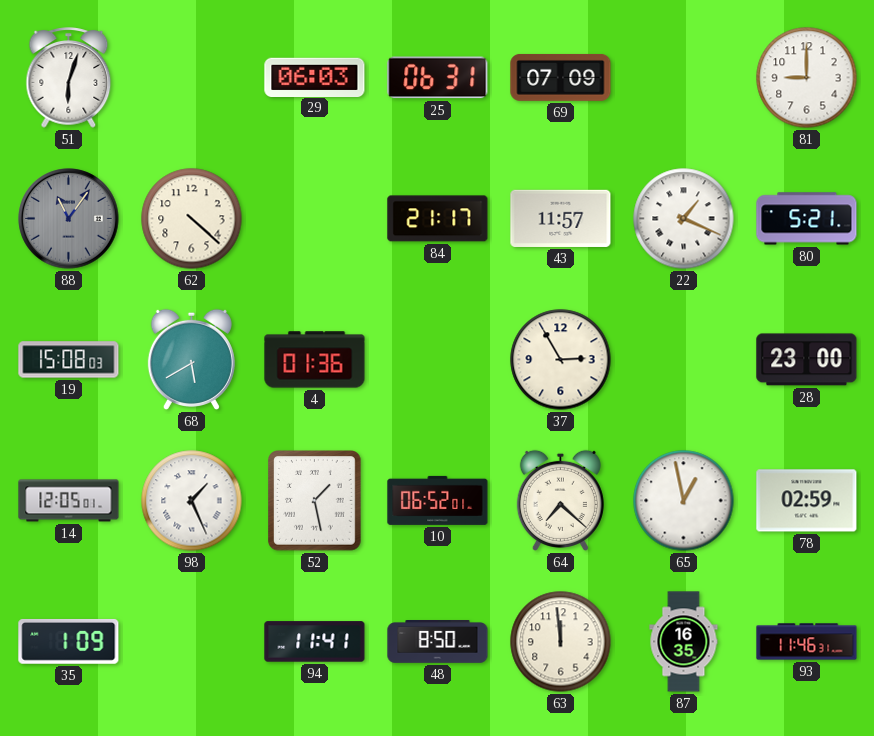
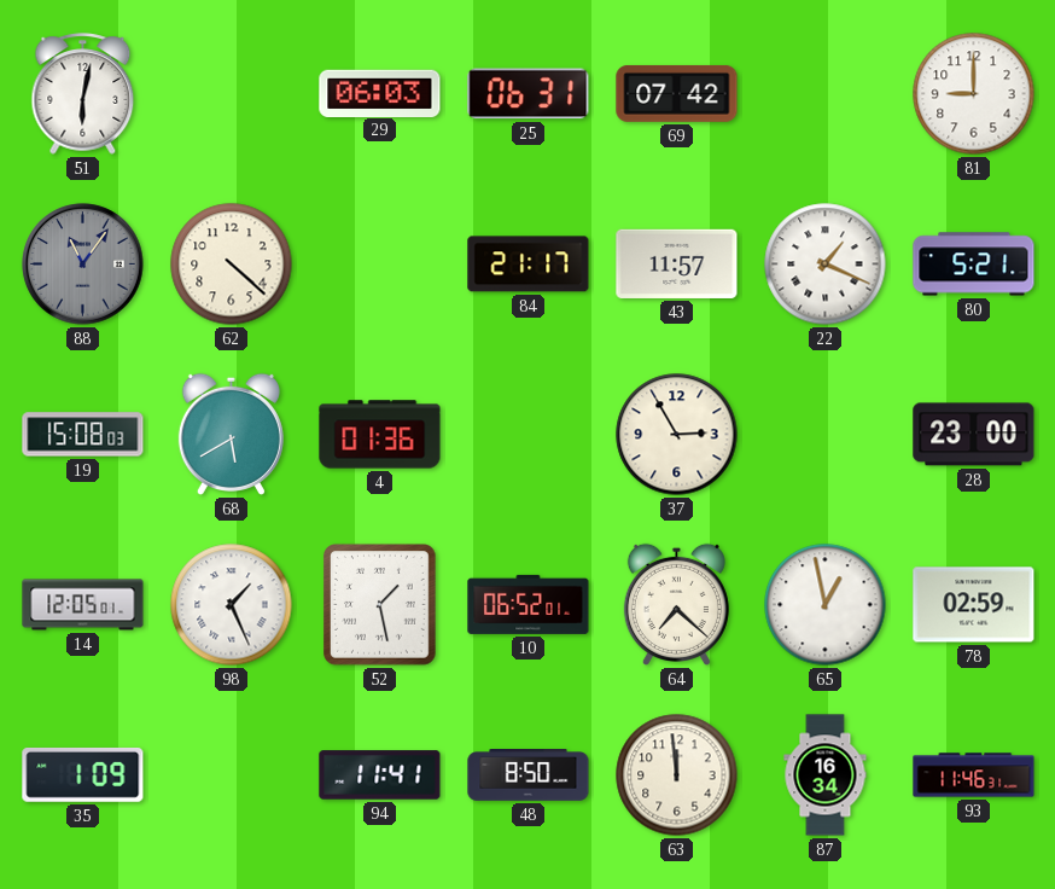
51: 6:03 -> 6:02
69: 07:09 -> 07:42
87: 16:35 -> 16:34
